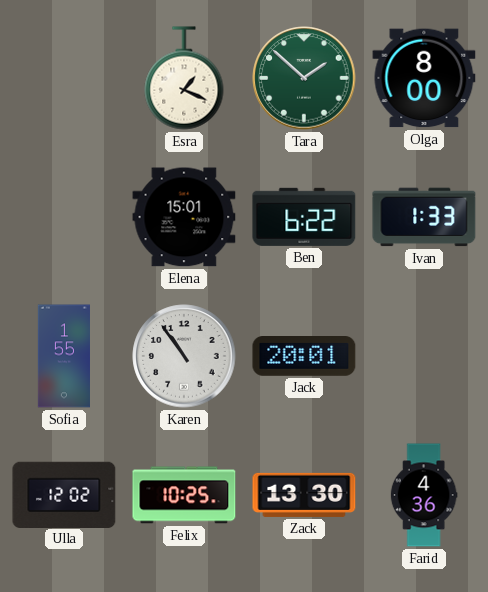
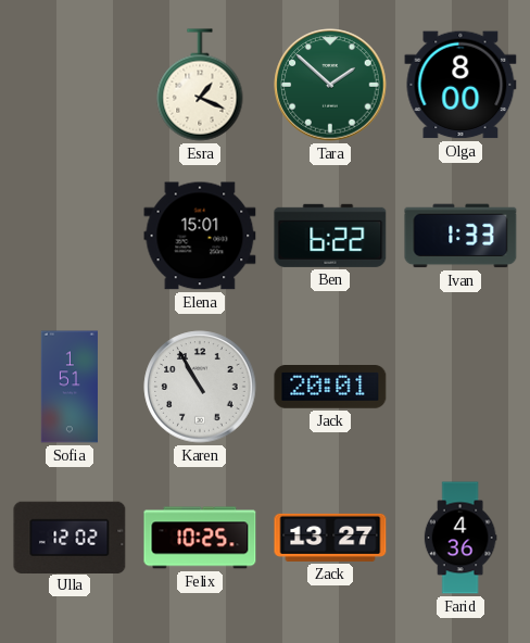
Sofia: 1:55 -> 1:51
Karen: 10:54 -> 10:55
Zack: 13:30 -> 13:27
